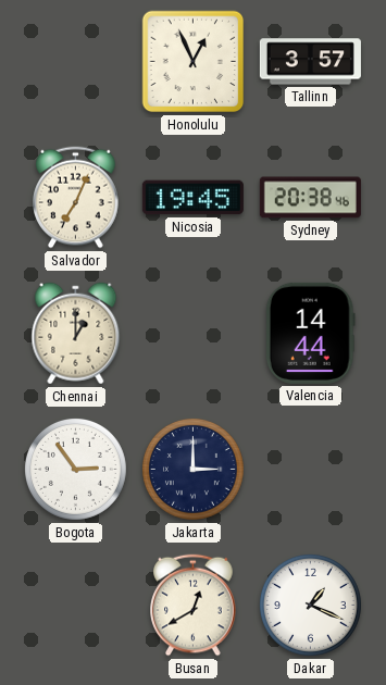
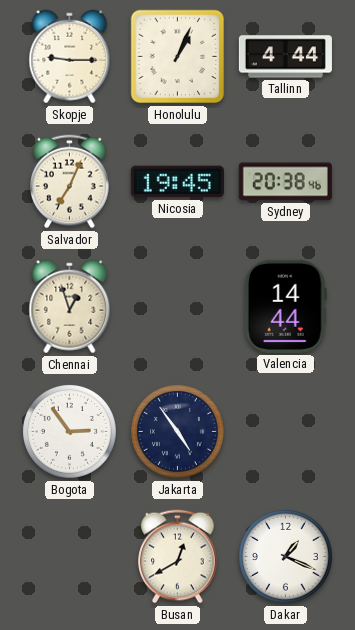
Skopje: none -> 9:15
Honolulu: 12:56 -> 1:04
Tallinn: 3:57 -> 4:44
Chennai: 1:00 -> 12:57
Jakarta: 3:00 -> 4:54
